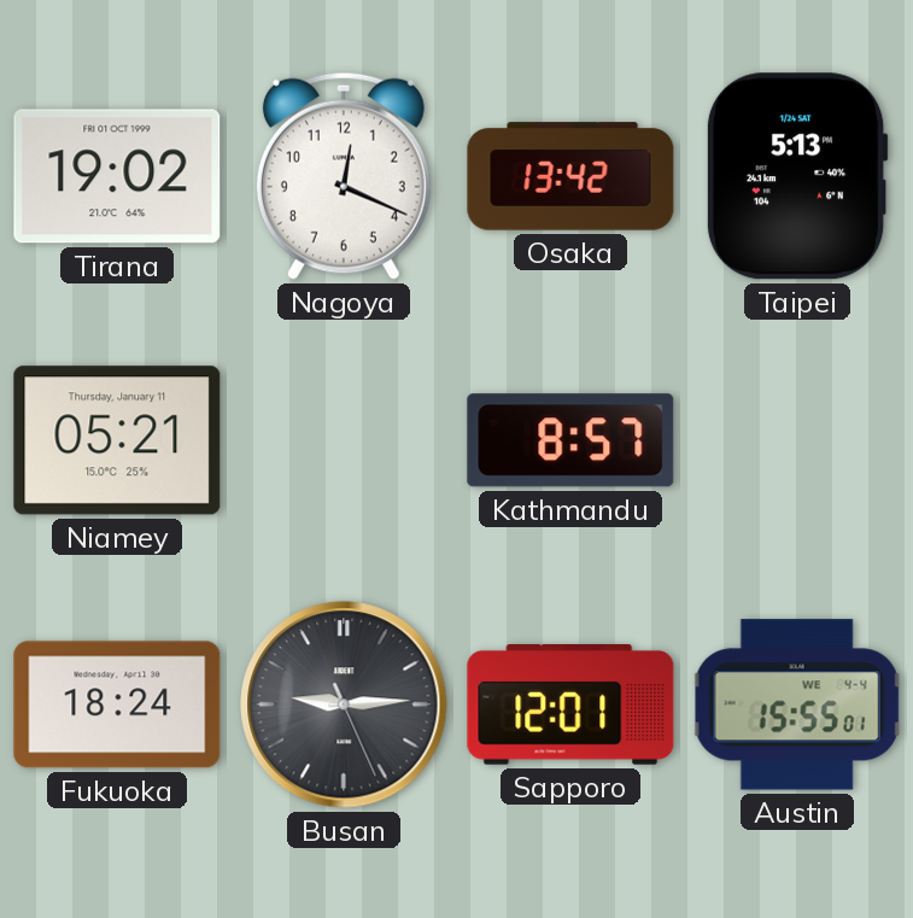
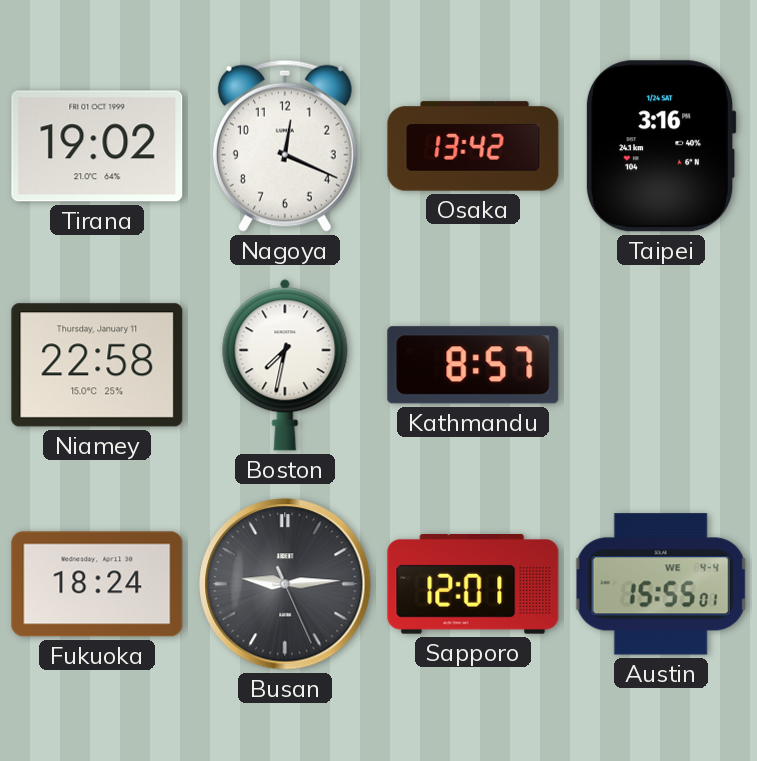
Taipei: 5:13 -> 3:16
Niamey: 05:21 -> 22:58
Boston: none -> 7:32
